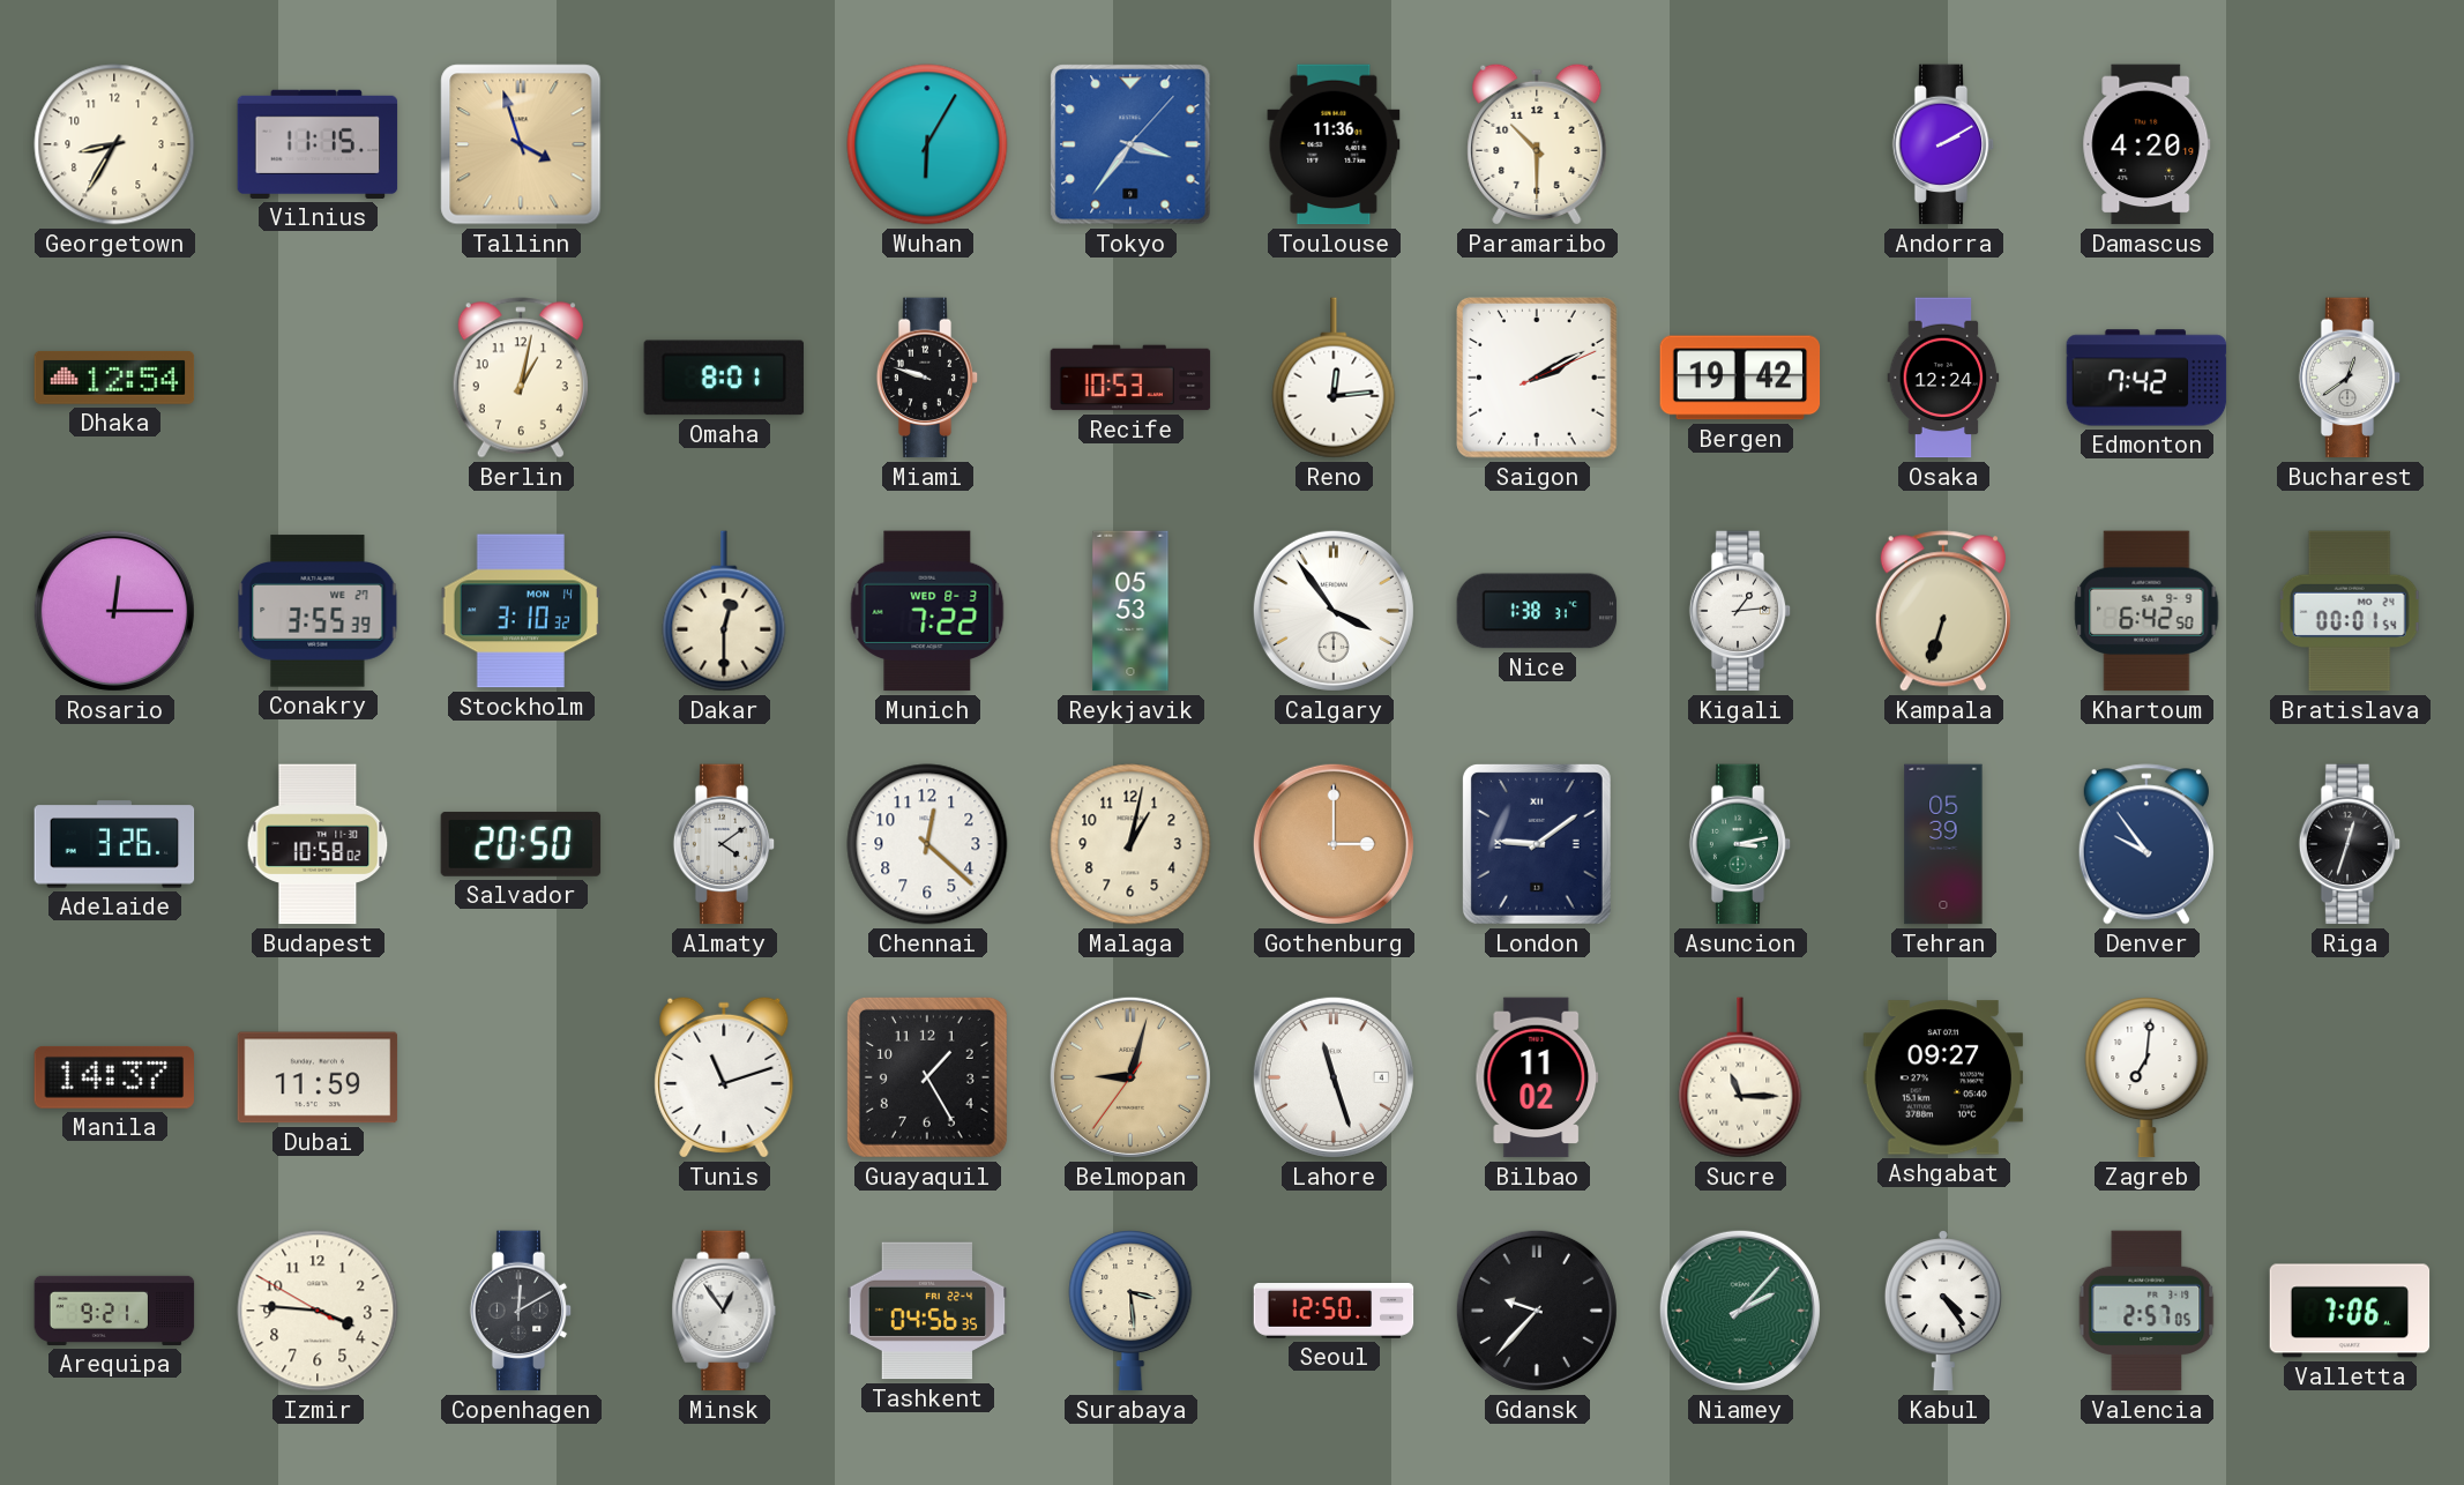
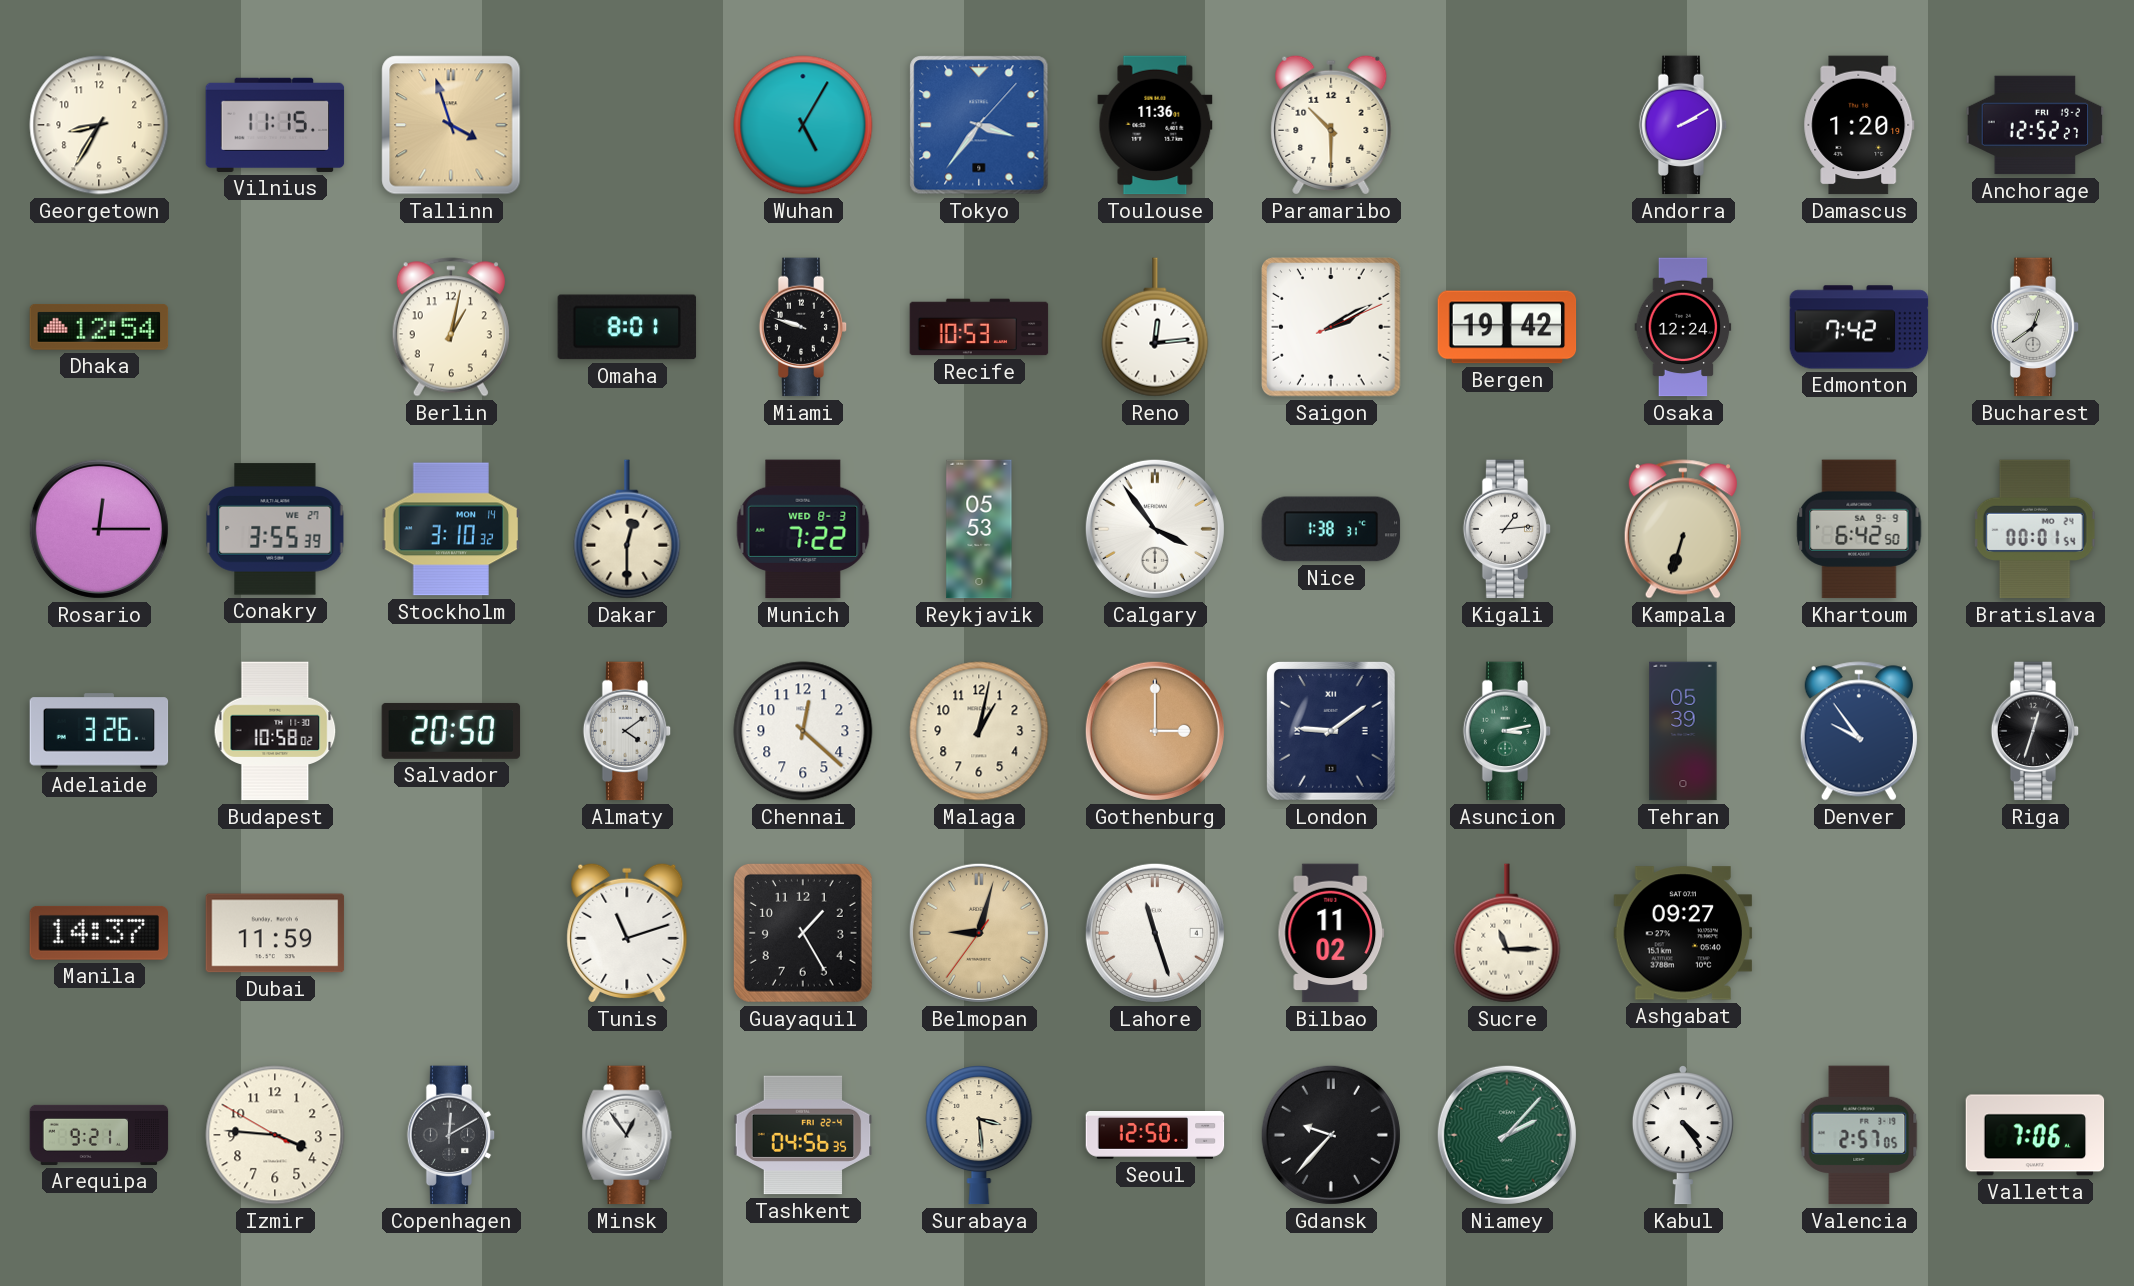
Wuhan: 6:05 -> 5:05
Damascus: 4:20 -> 1:20
Anchorage: none -> 12:52
Zagreb: 7:01 -> none
